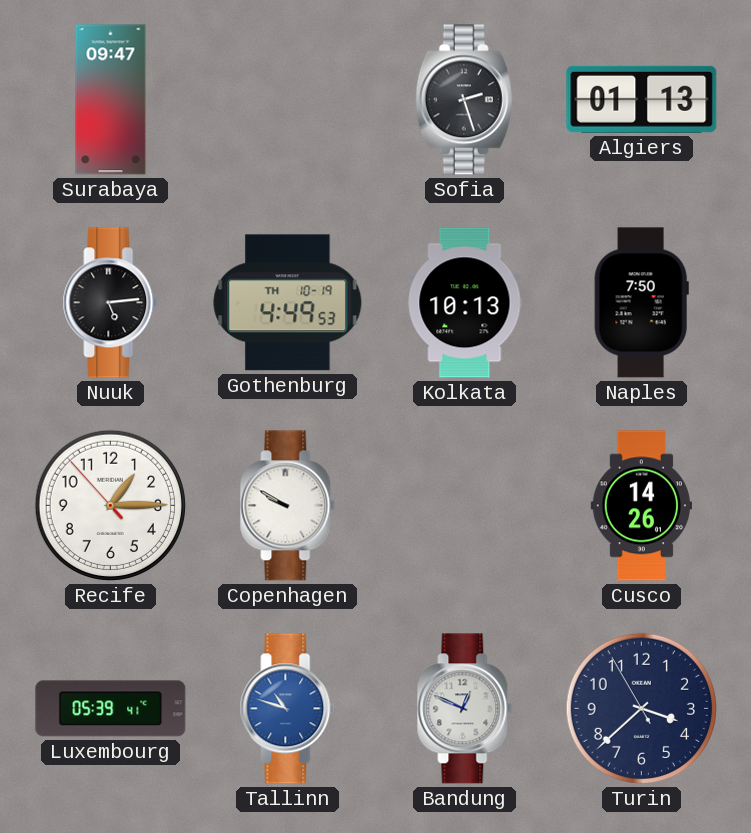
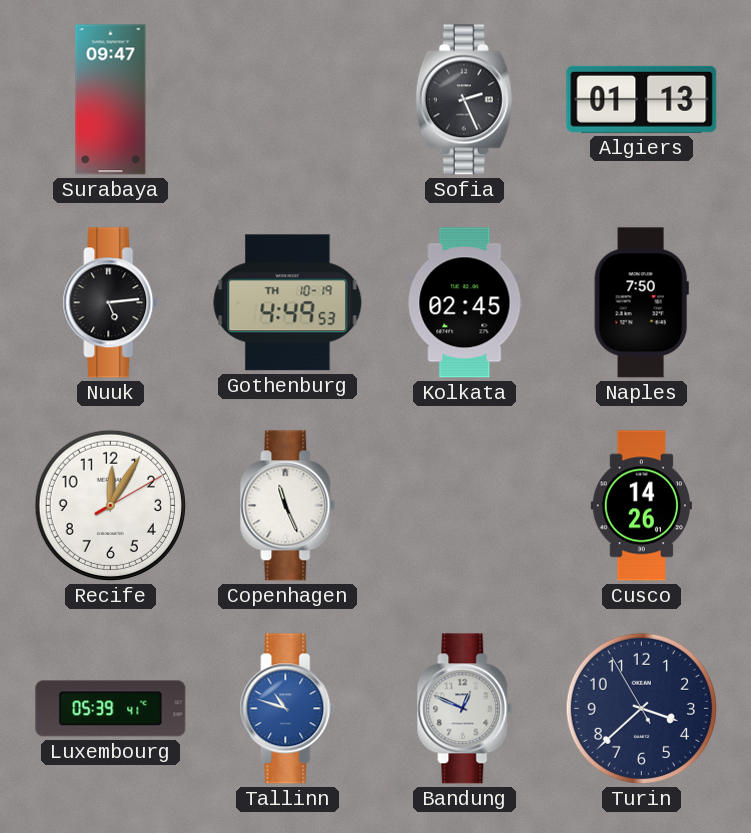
Sofia: 2:27 -> 2:26
Kolkata: 10:13 -> 02:45
Recife: 1:14 -> 12:05
Copenhagen: 9:50 -> 11:26
